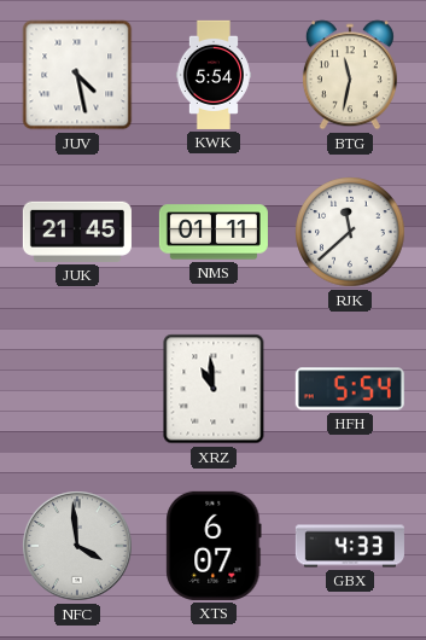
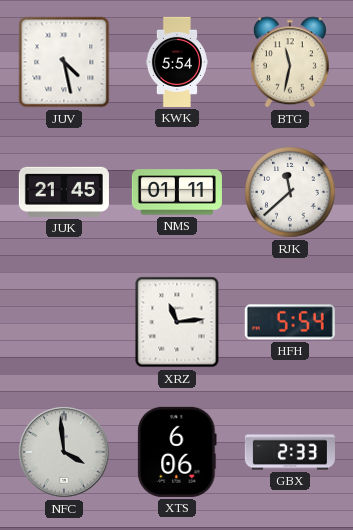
XRZ: 10:59 -> 11:14
XTS: 6:07 -> 6:06
GBX: 4:33 -> 2:33
